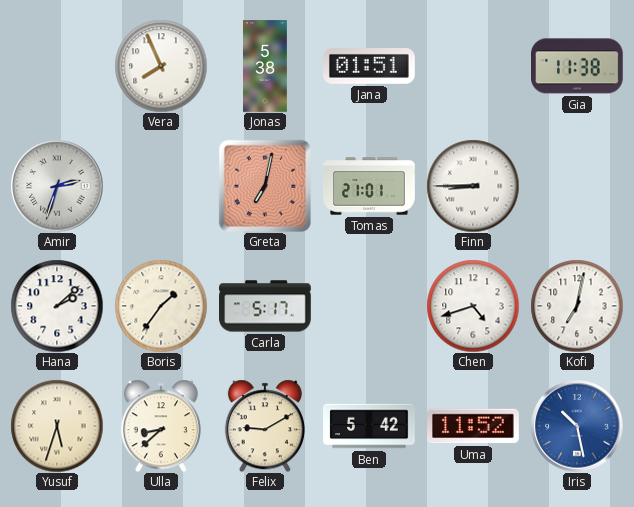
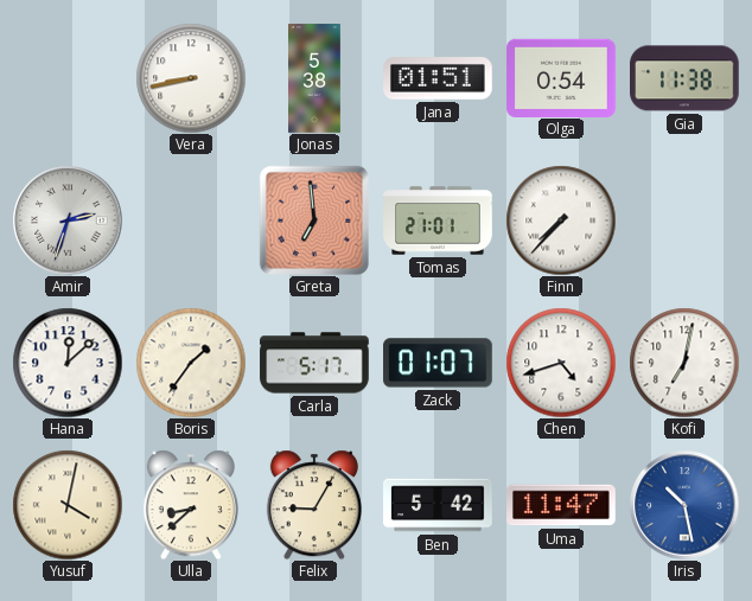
Vera: 7:56 -> 8:43
Olga: none -> 0:54
Greta: 7:02 -> 6:59
Finn: 8:45 -> 7:37
Hana: 2:08 -> 12:08
Zack: none -> 01:07
Yusuf: 5:33 -> 4:02
Felix: 9:10 -> 9:05
Uma: 11:52 -> 11:47
